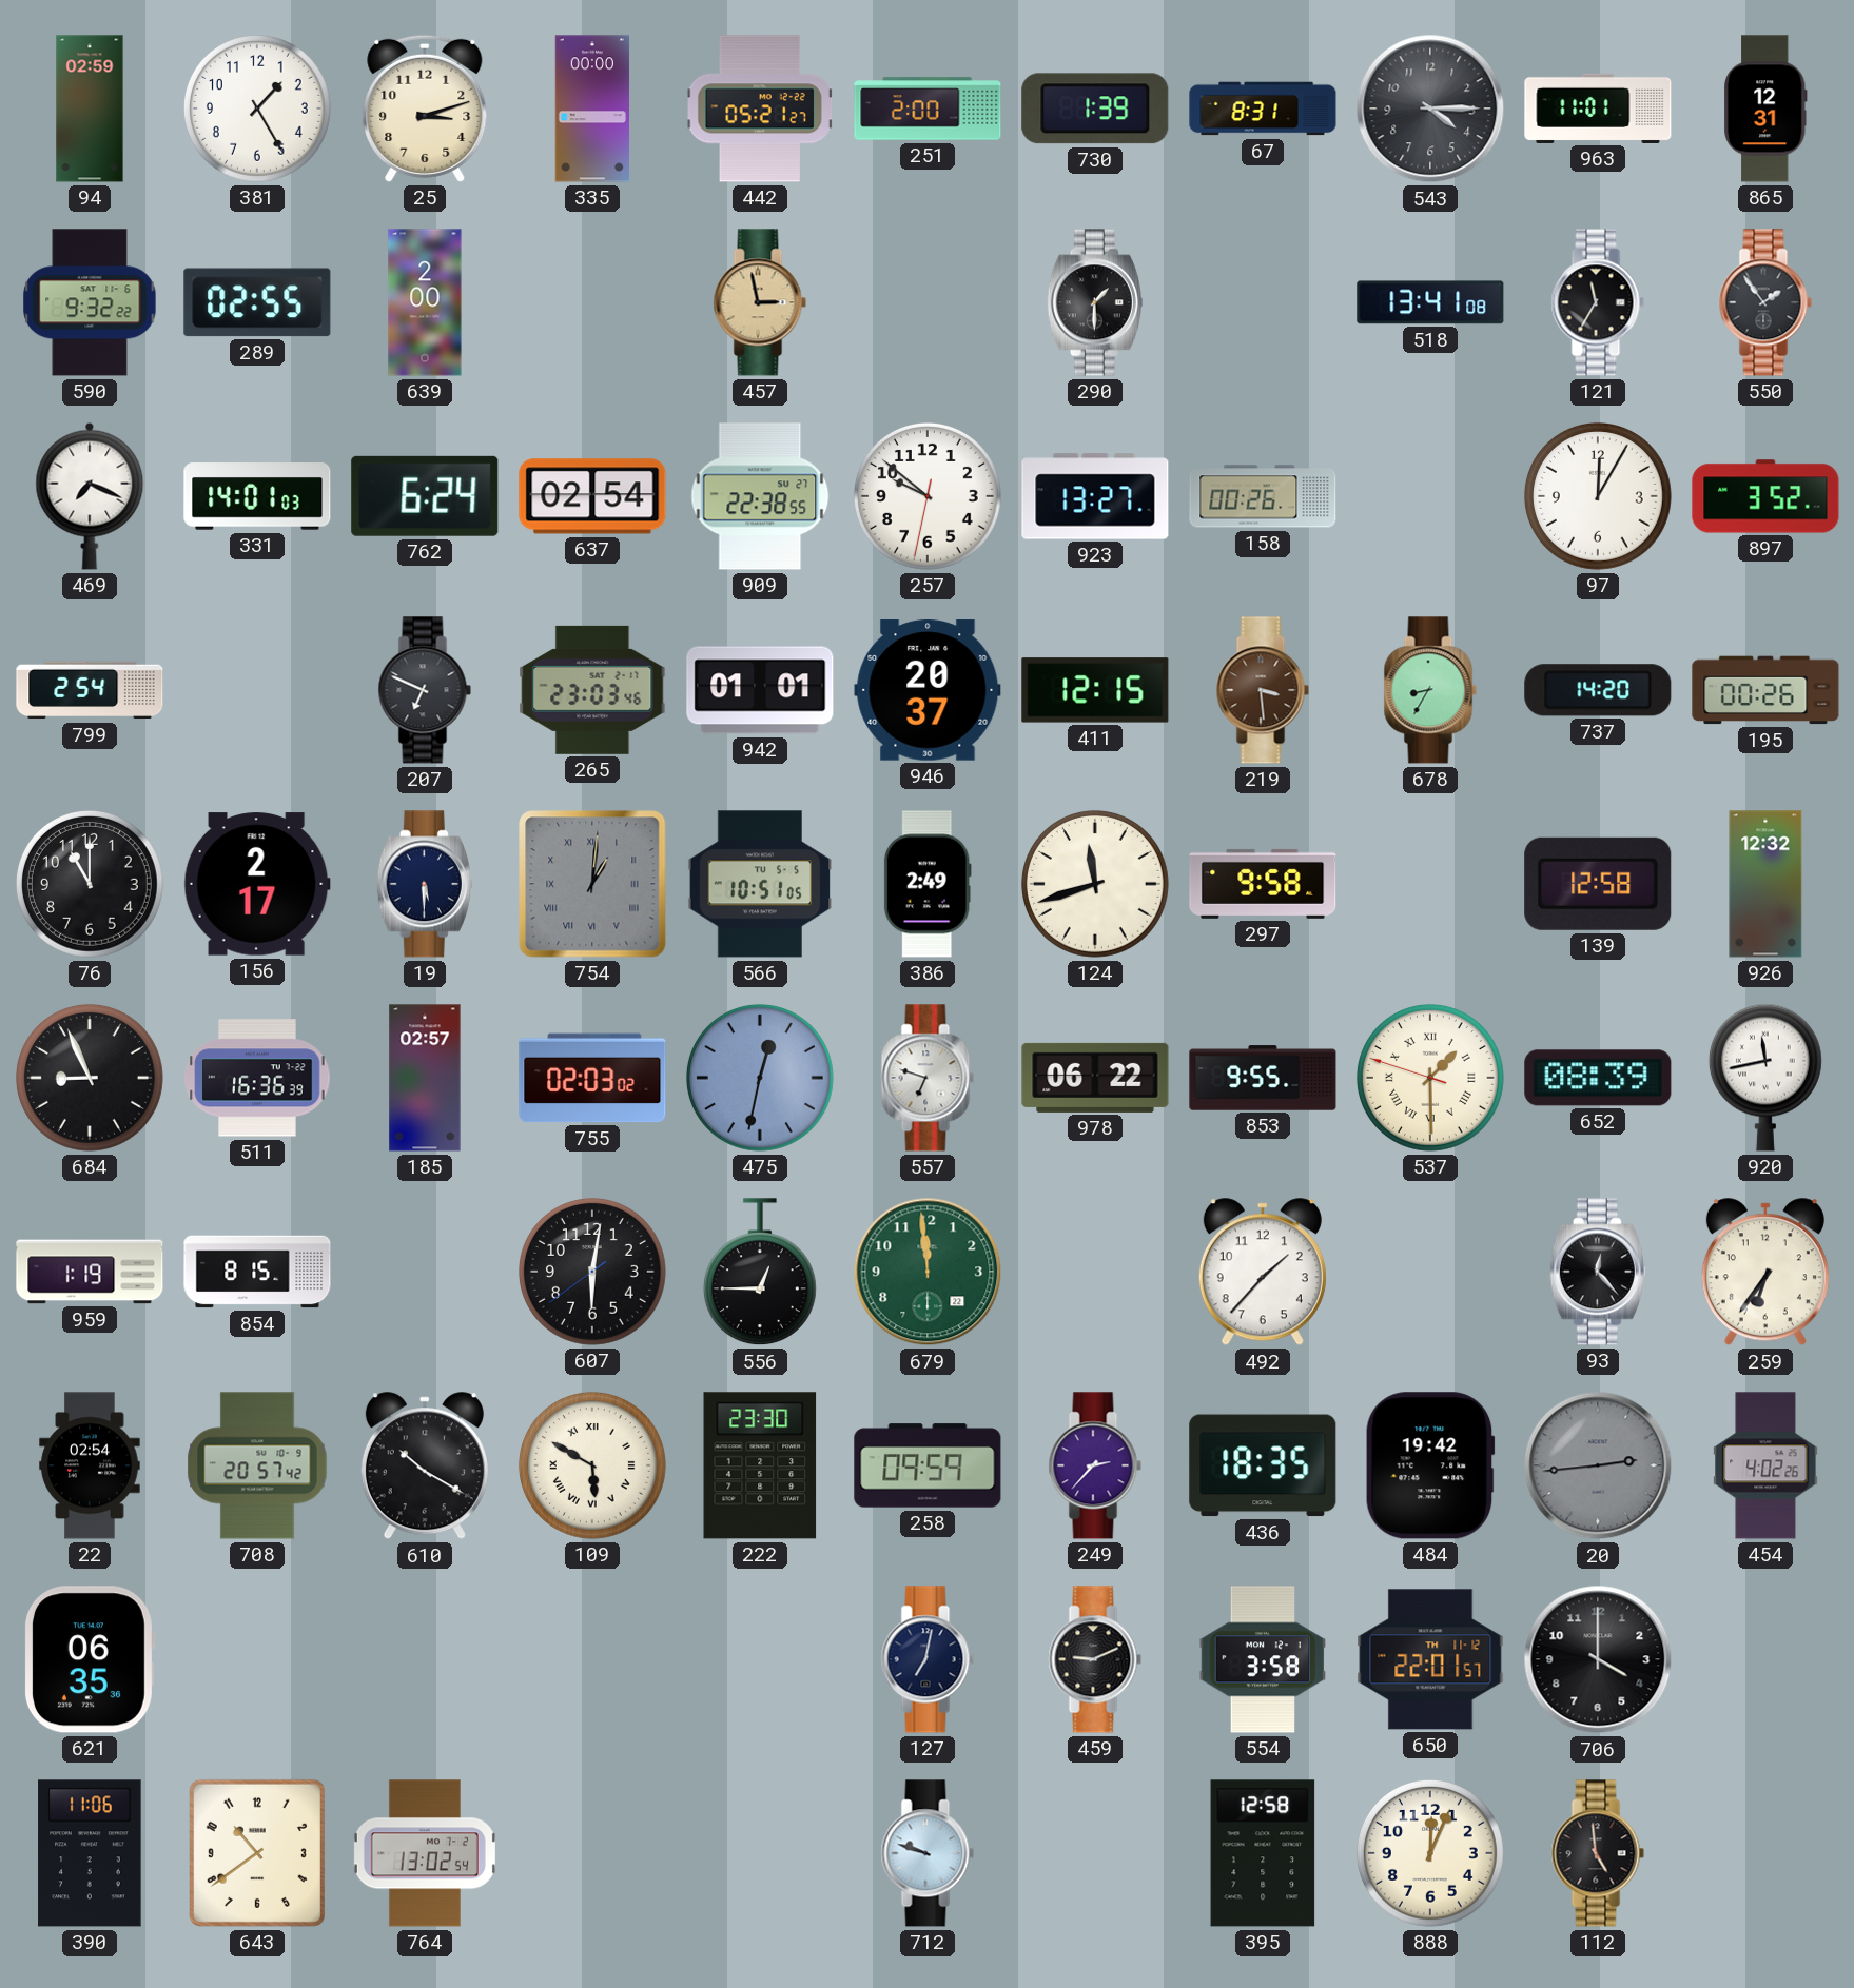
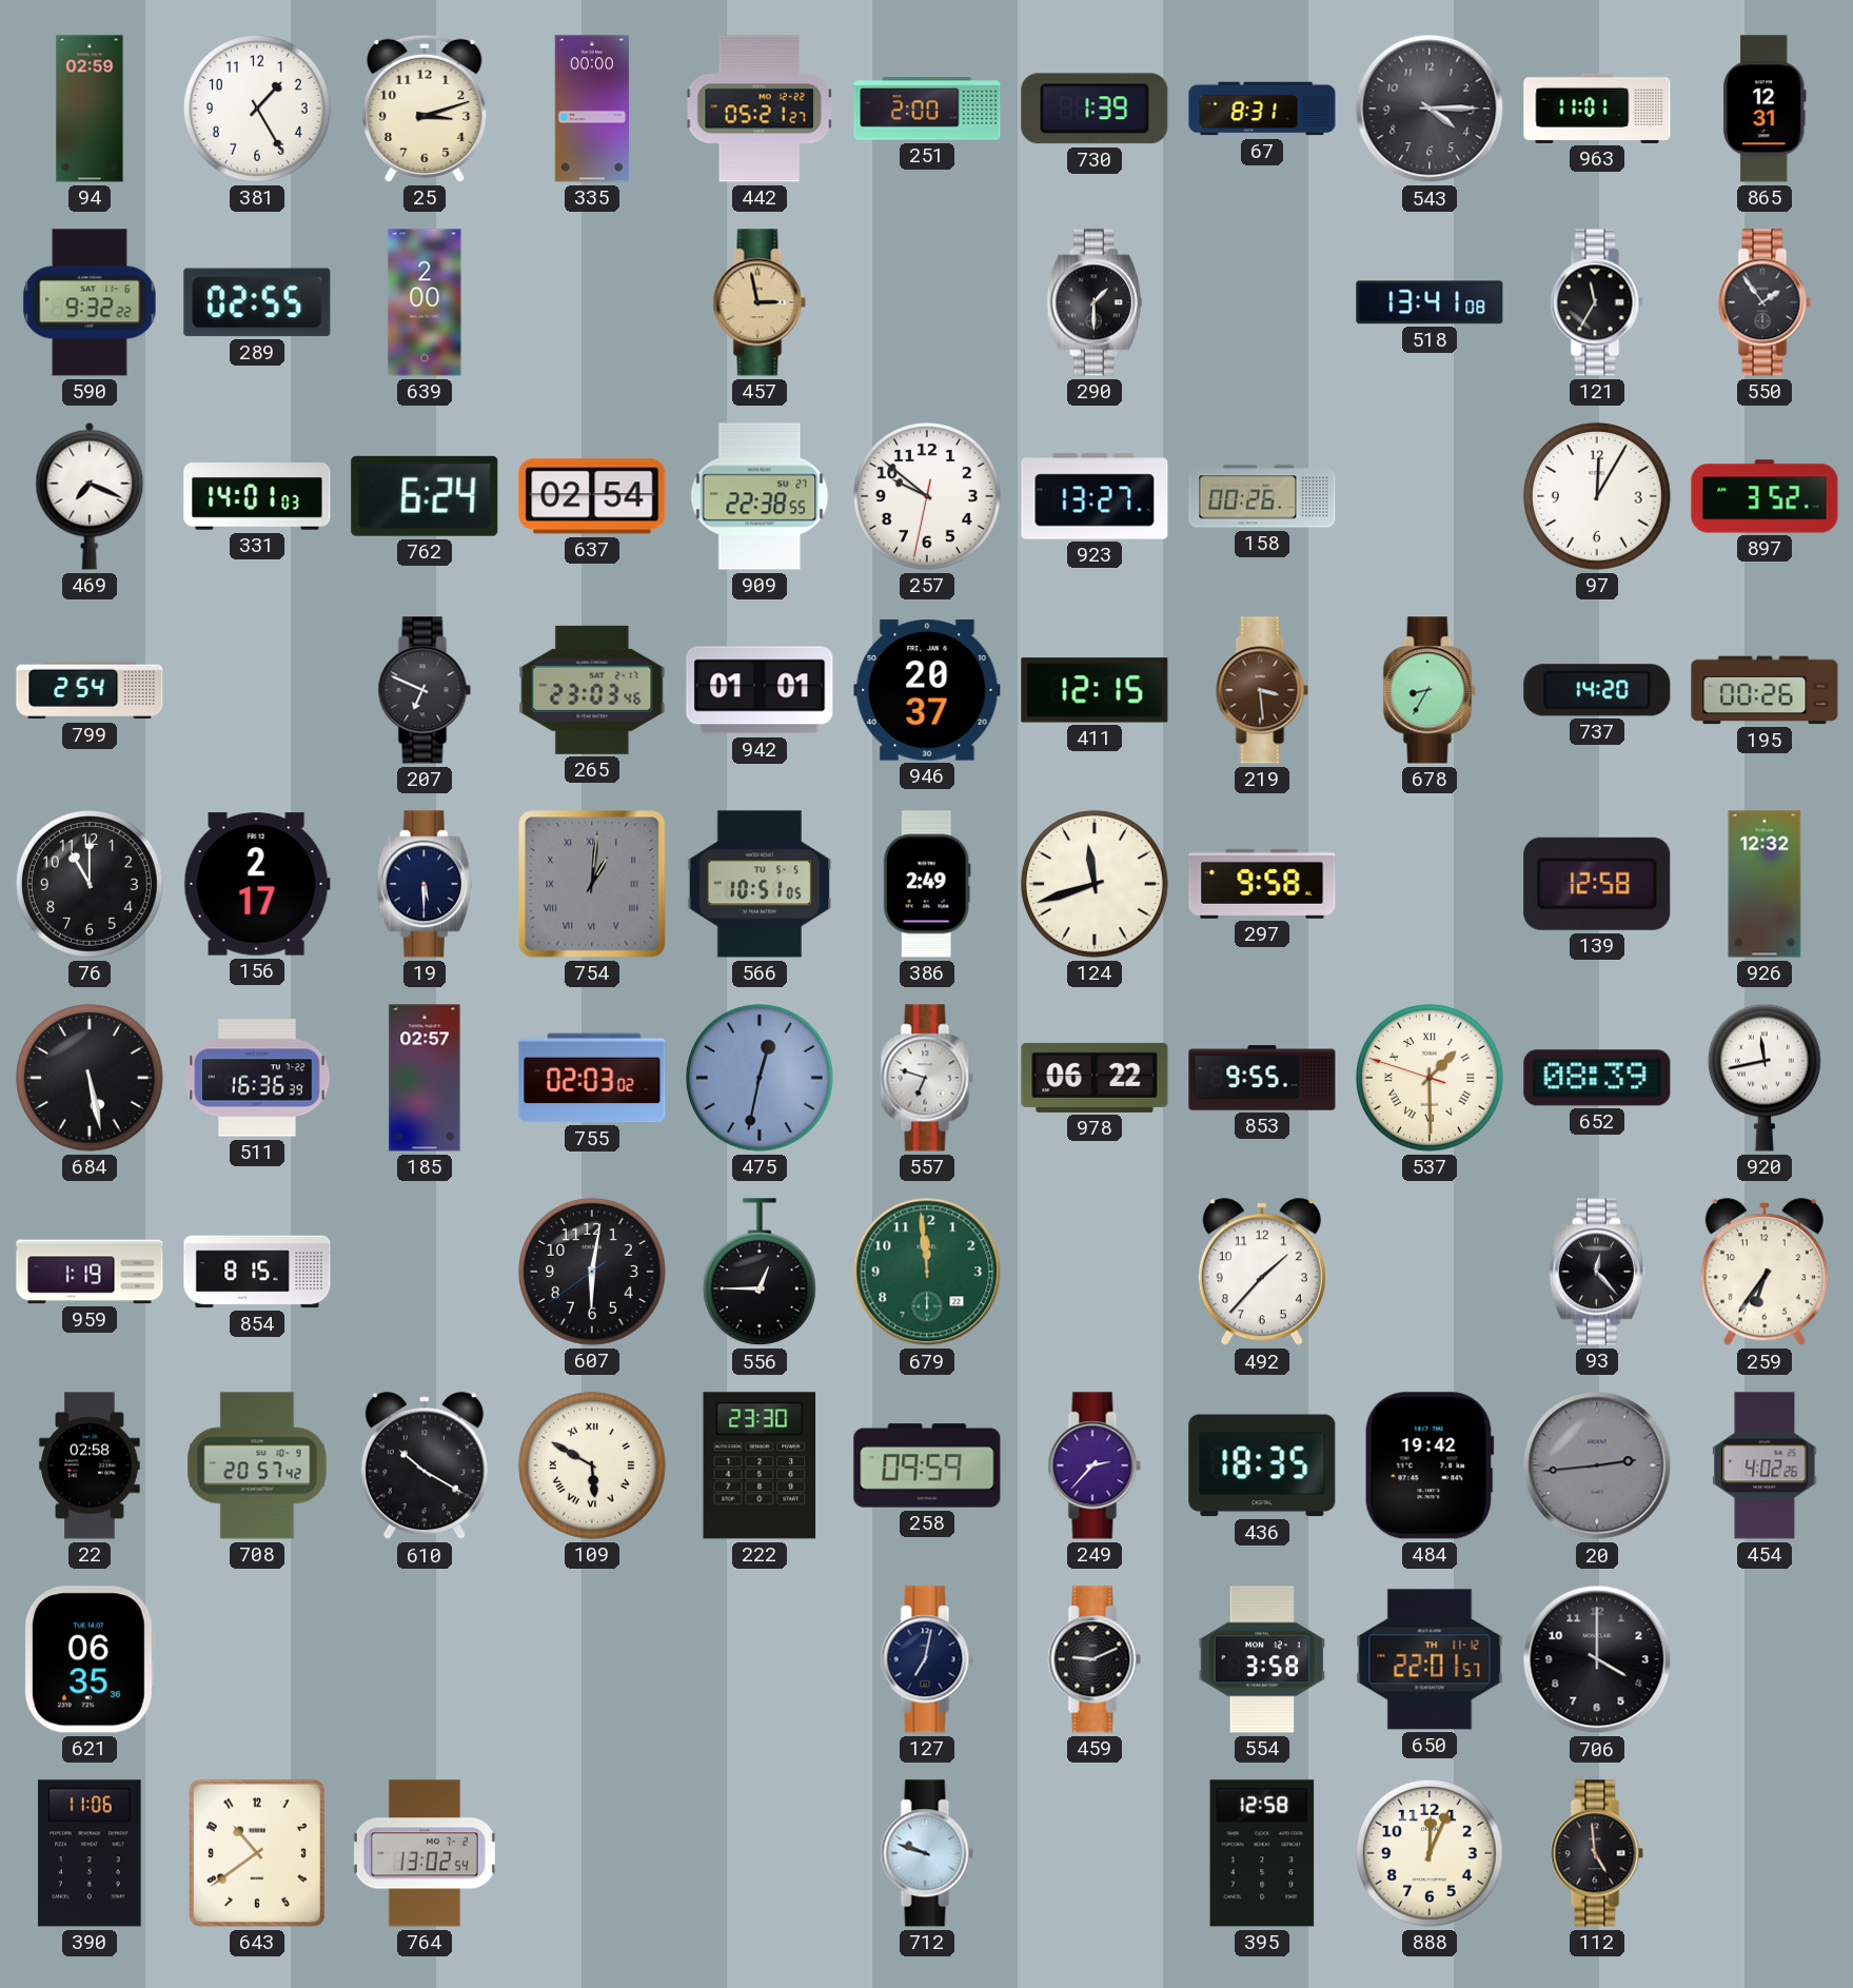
684: 8:56 -> 5:28
22: 02:54 -> 02:58
